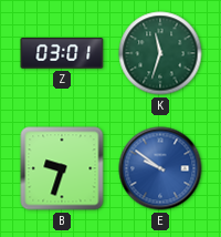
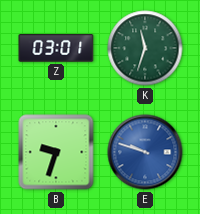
E: 9:51 -> 9:48
